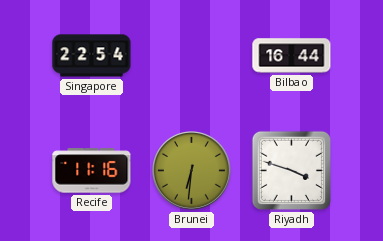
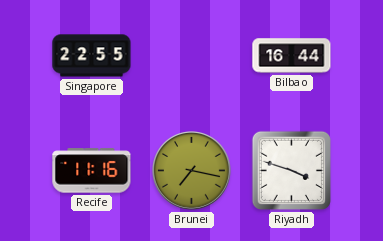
Singapore: 22:54 -> 22:55
Brunei: 6:31 -> 7:17
